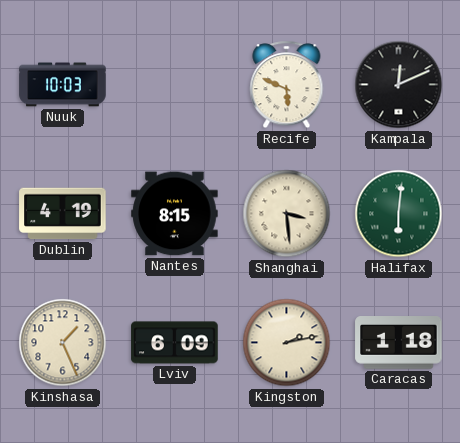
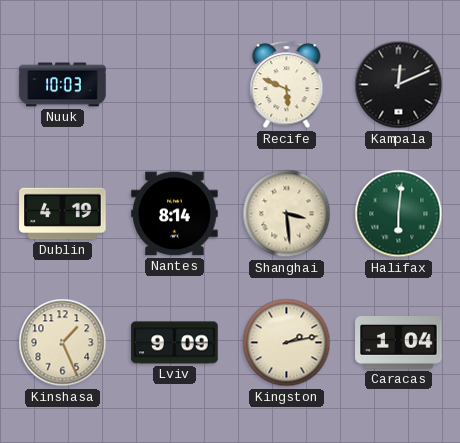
Nantes: 8:15 -> 8:14
Lviv: 6:09 -> 9:09
Caracas: 1:18 -> 1:04
